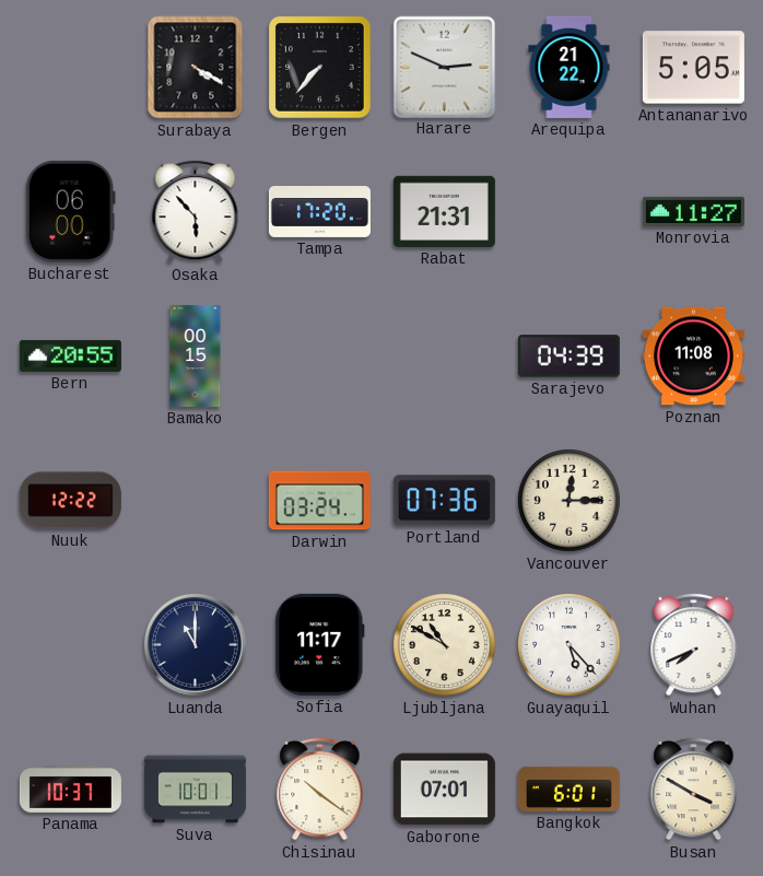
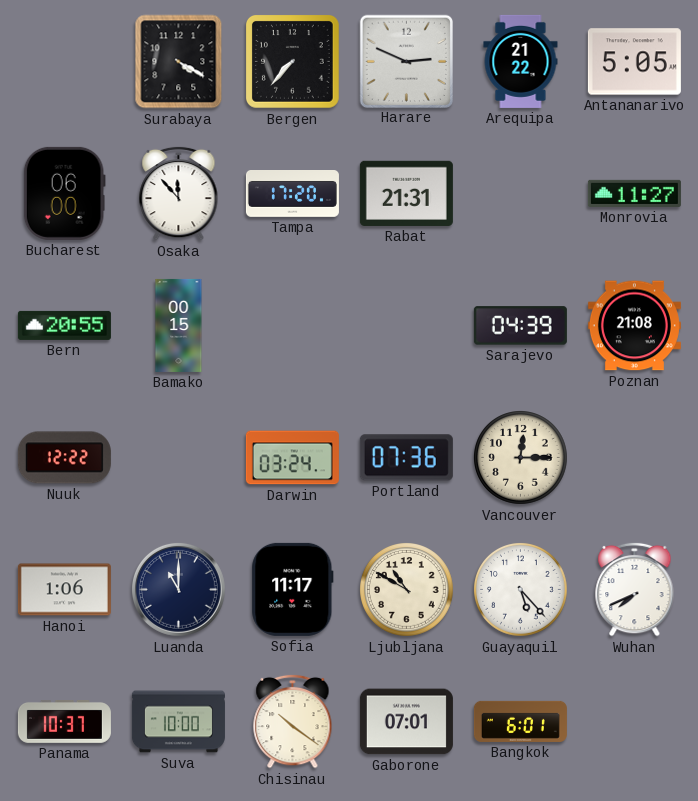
Osaka: 5:53 -> 11:53
Poznan: 11:08 -> 21:08
Hanoi: none -> 1:06
Suva: 10:01 -> 10:00
Busan: 3:50 -> none
